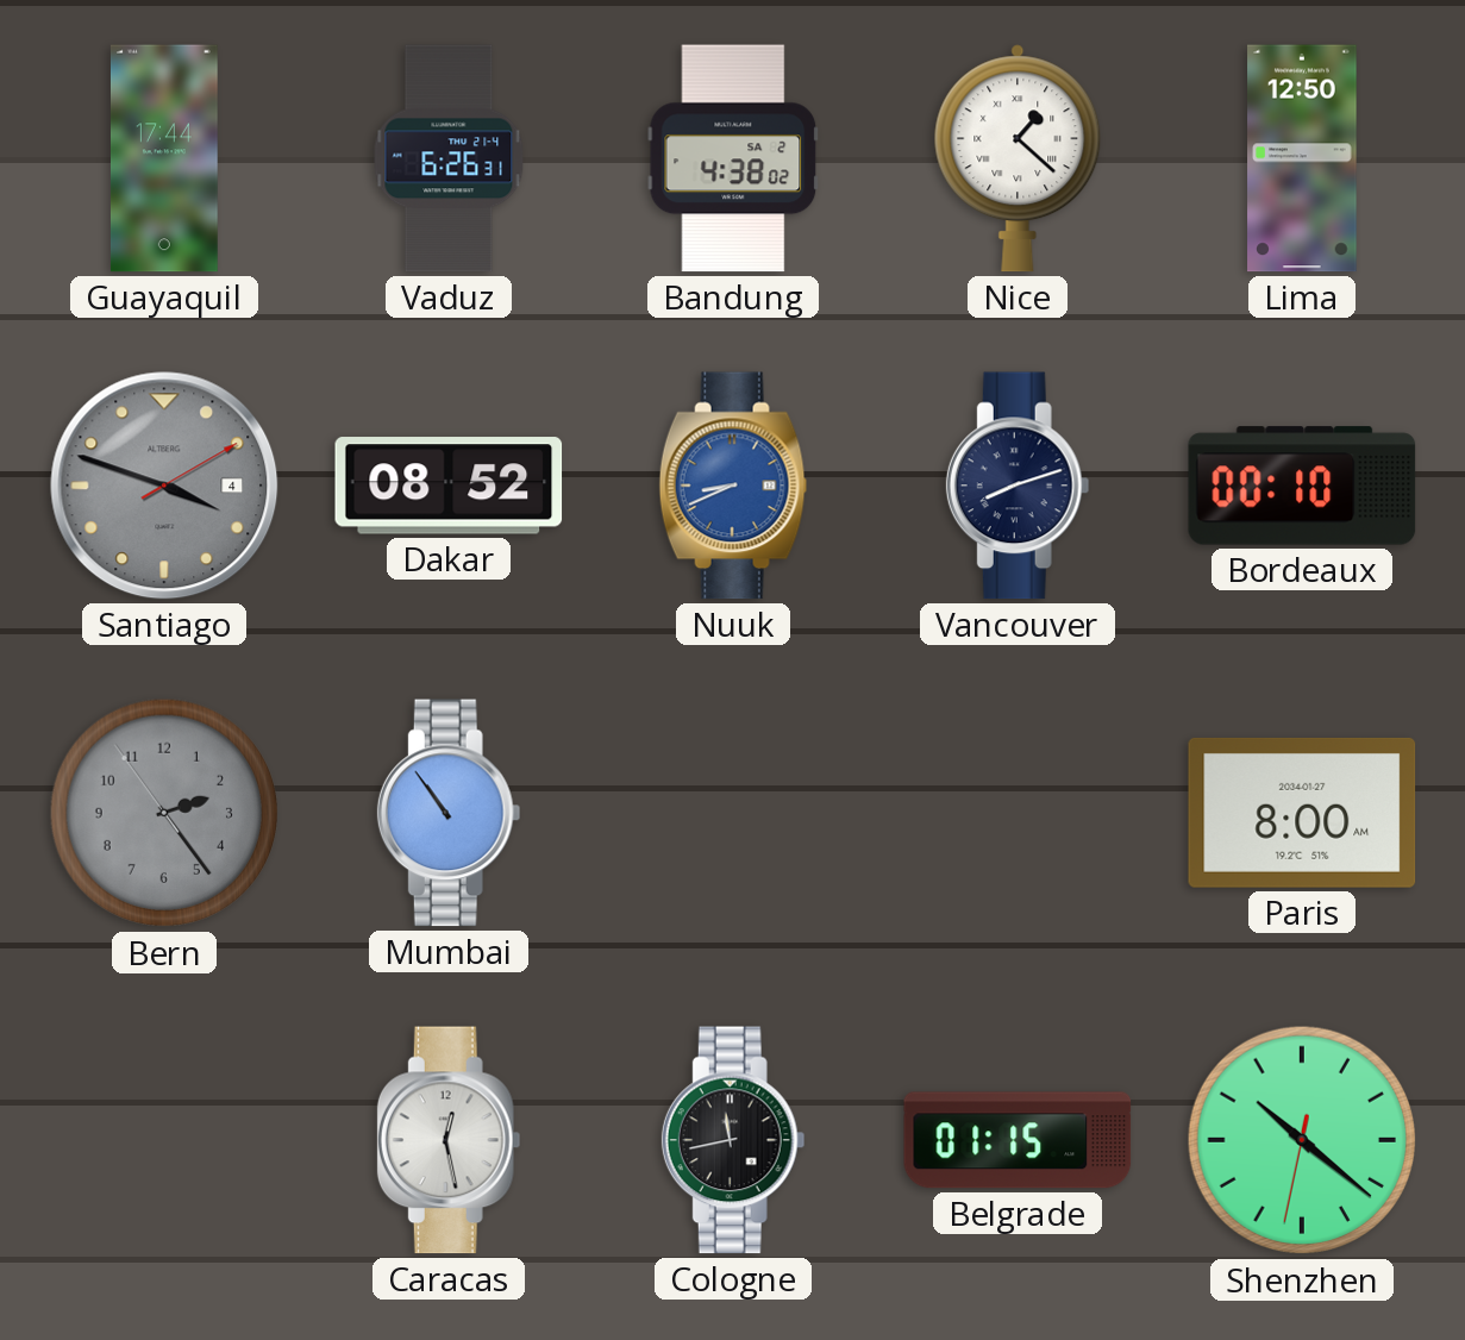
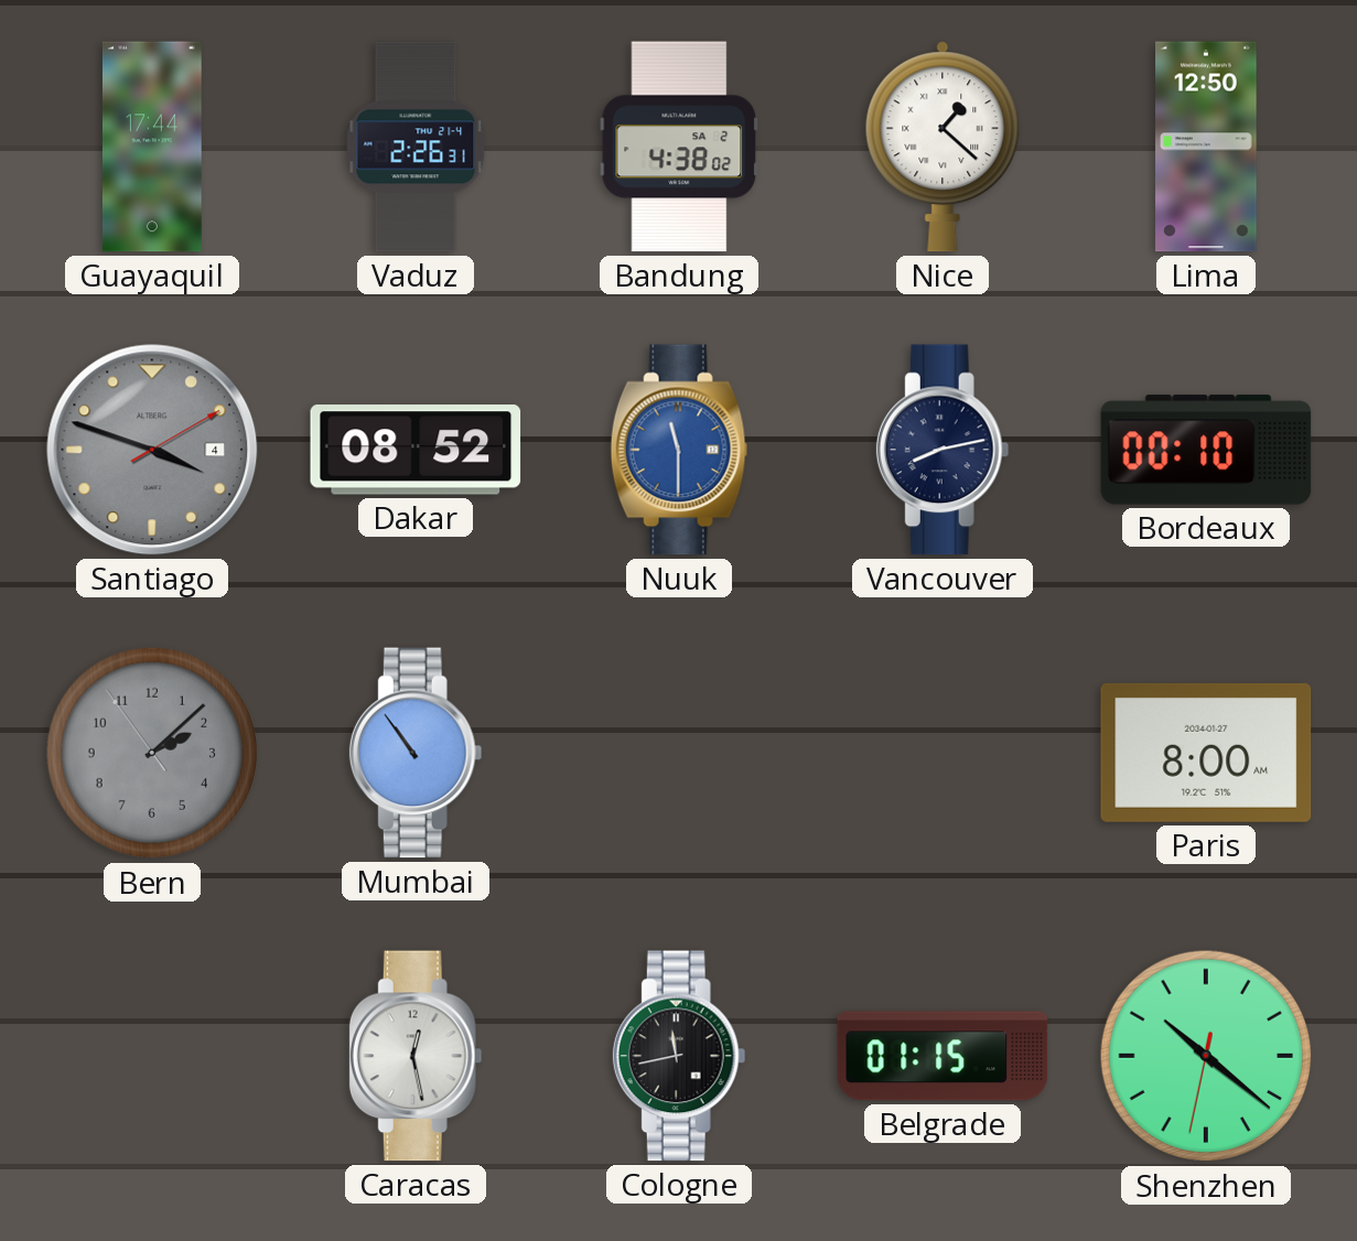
Vaduz: 6:26 -> 2:26
Nuuk: 8:41 -> 11:30
Vancouver: 8:12 -> 8:13
Bern: 2:23 -> 2:07
